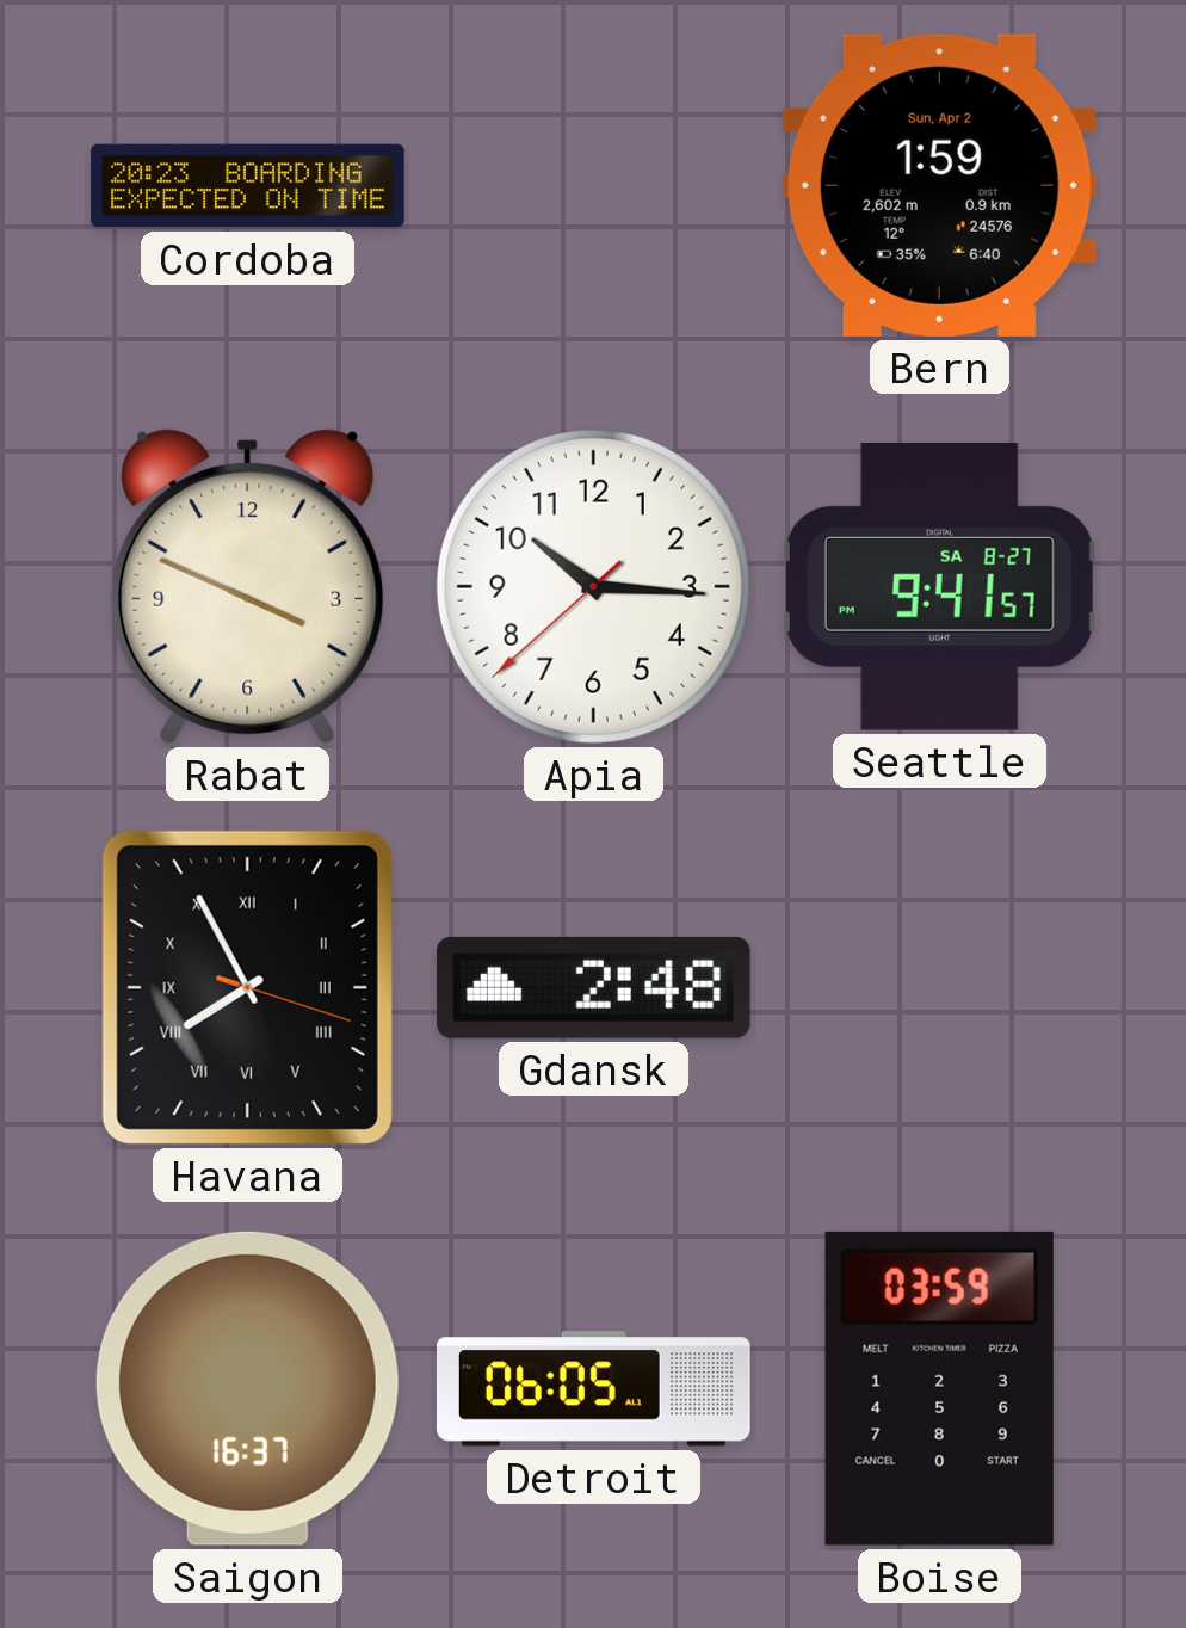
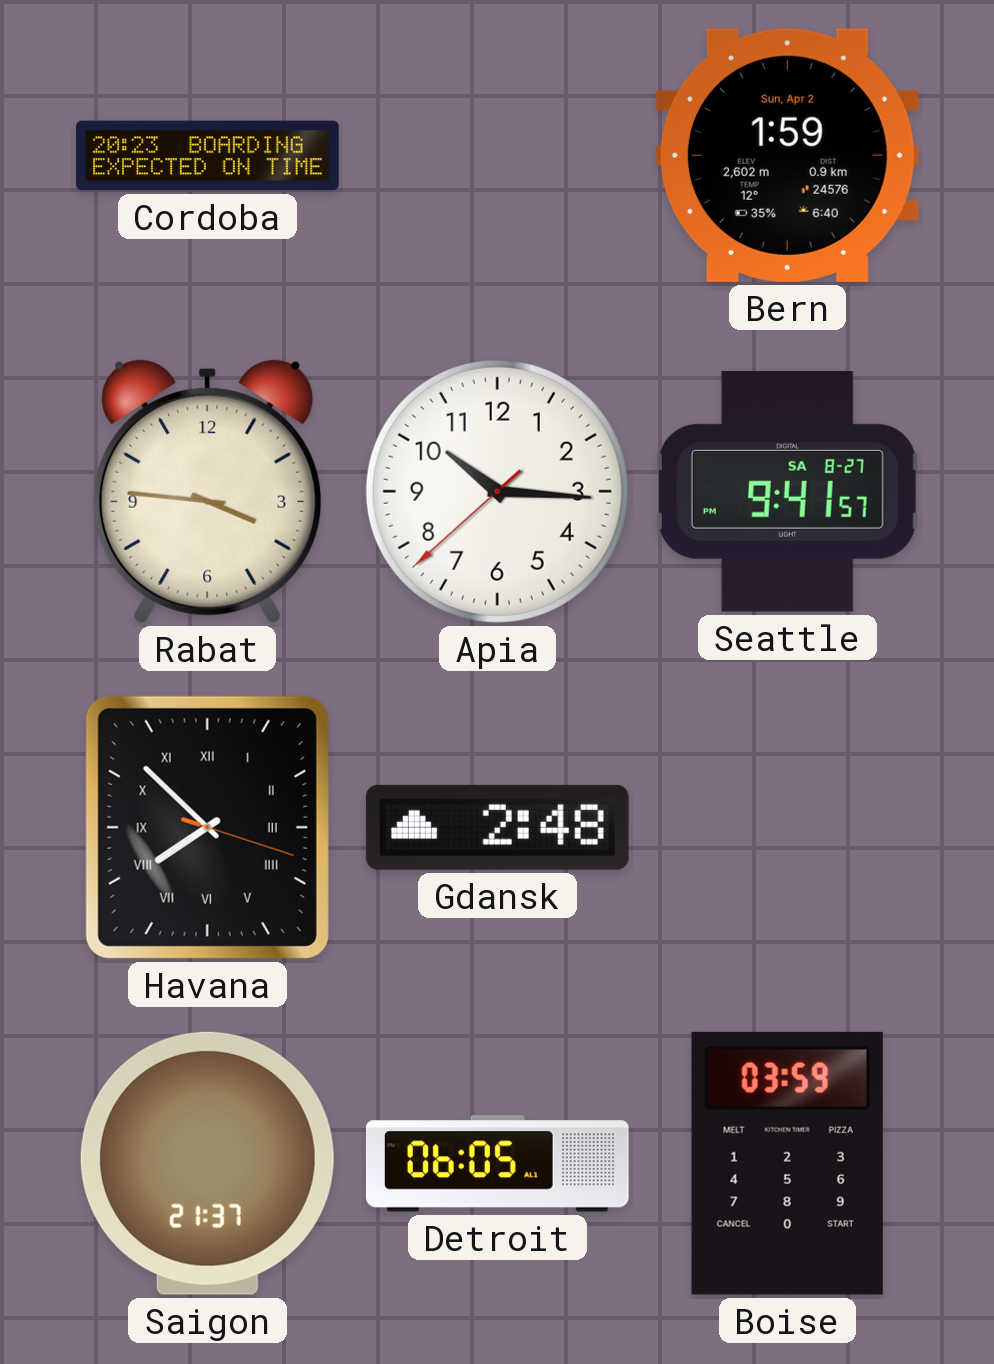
Rabat: 3:49 -> 3:46
Havana: 7:55 -> 7:52
Saigon: 16:37 -> 21:37
